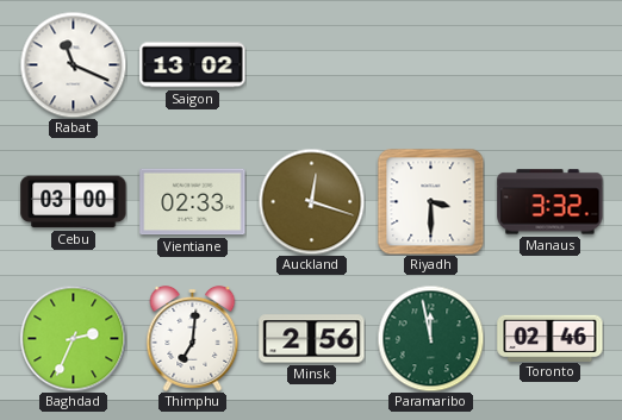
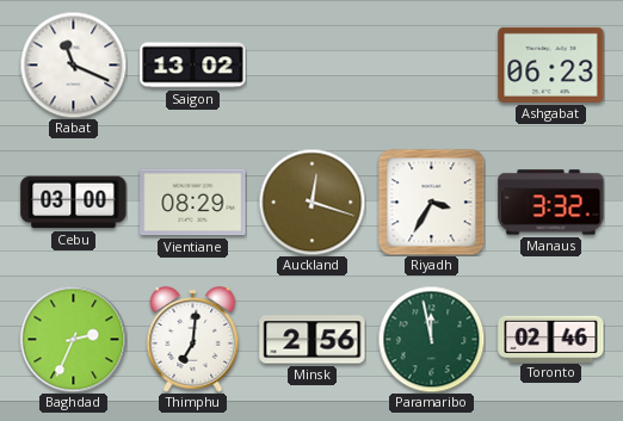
Ashgabat: none -> 06:23
Vientiane: 02:33 -> 08:29
Riyadh: 3:30 -> 3:35
